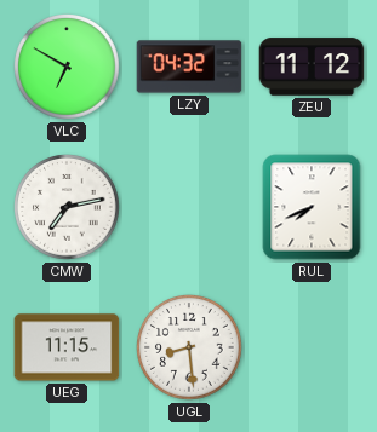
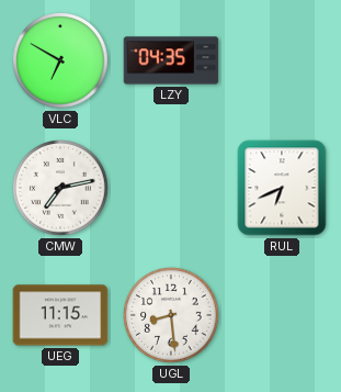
LZY: 04:32 -> 04:35
ZEU: 11:12 -> none
RUL: 7:41 -> 6:41
